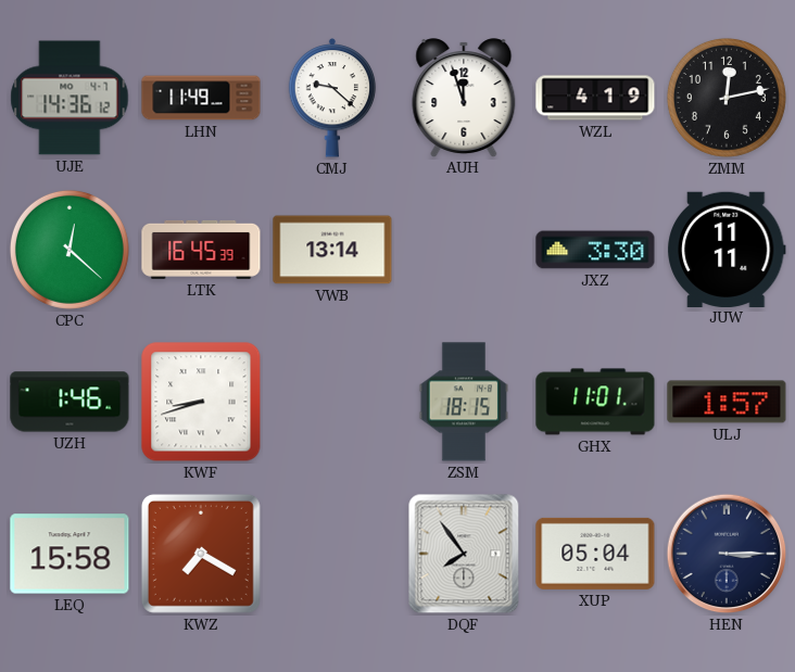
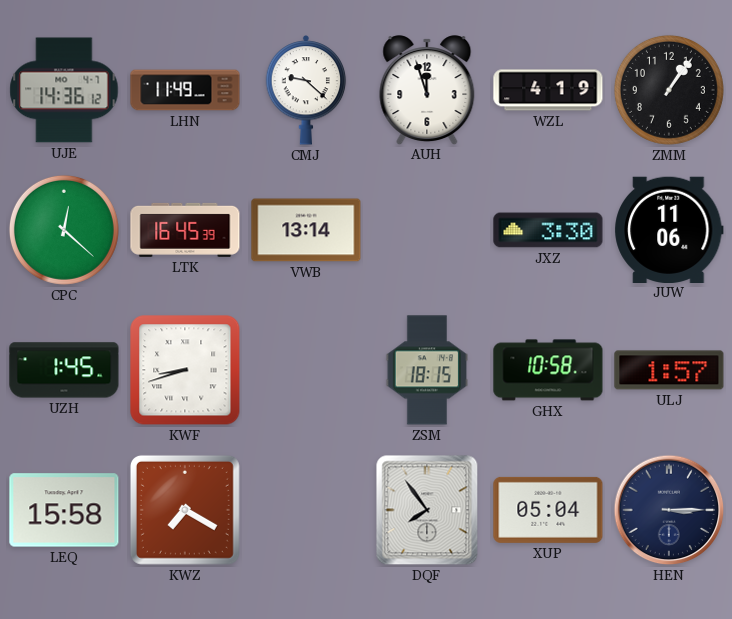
ZMM: 12:13 -> 1:06
JUW: 11:11 -> 11:06
UZH: 1:46 -> 1:45
GHX: 11:01 -> 10:58
